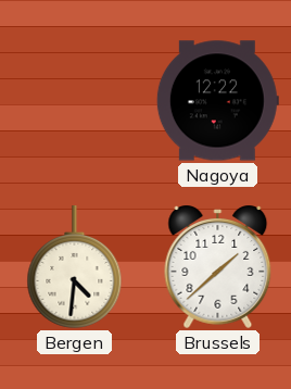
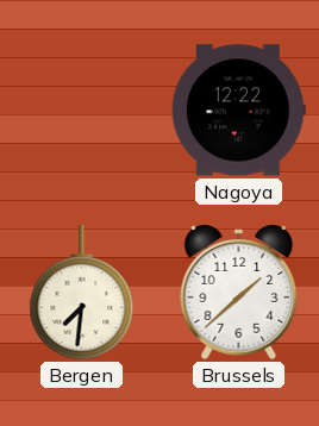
Bergen: 4:31 -> 7:31
